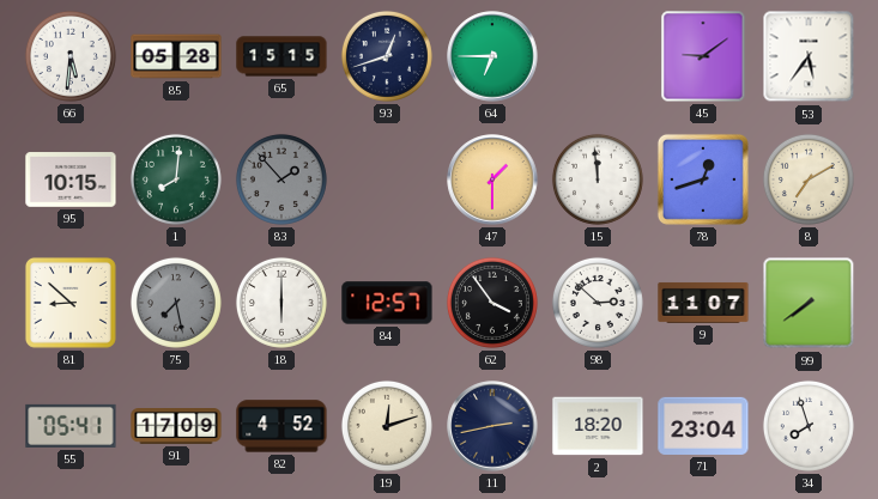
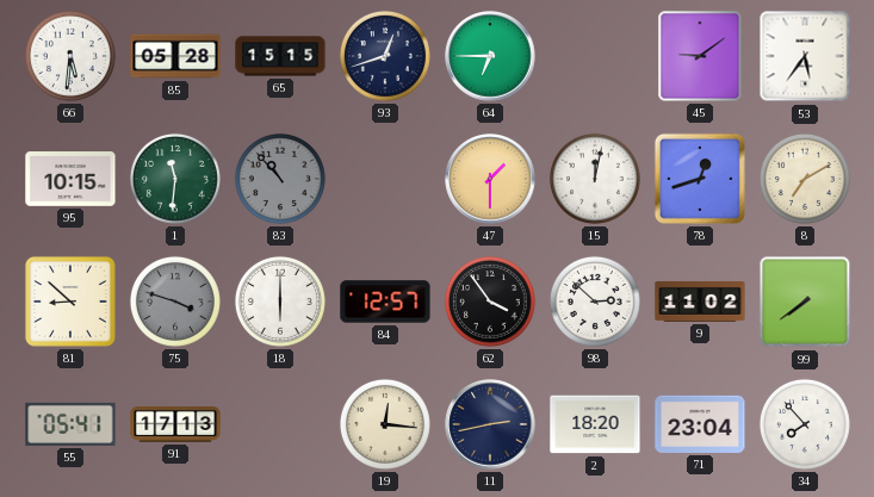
1: 8:01 -> 11:31
83: 1:53 -> 10:53
15: 11:59 -> 12:02
75: 7:28 -> 3:48
9: 11:07 -> 11:02
91: 17:09 -> 17:13
82: 4:52 -> none
19: 12:12 -> 12:16
34: 7:57 -> 7:53
